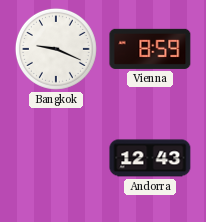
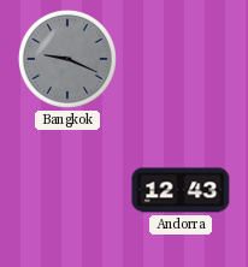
Bangkok dial: white -> grey
Vienna: 8:59 -> none
